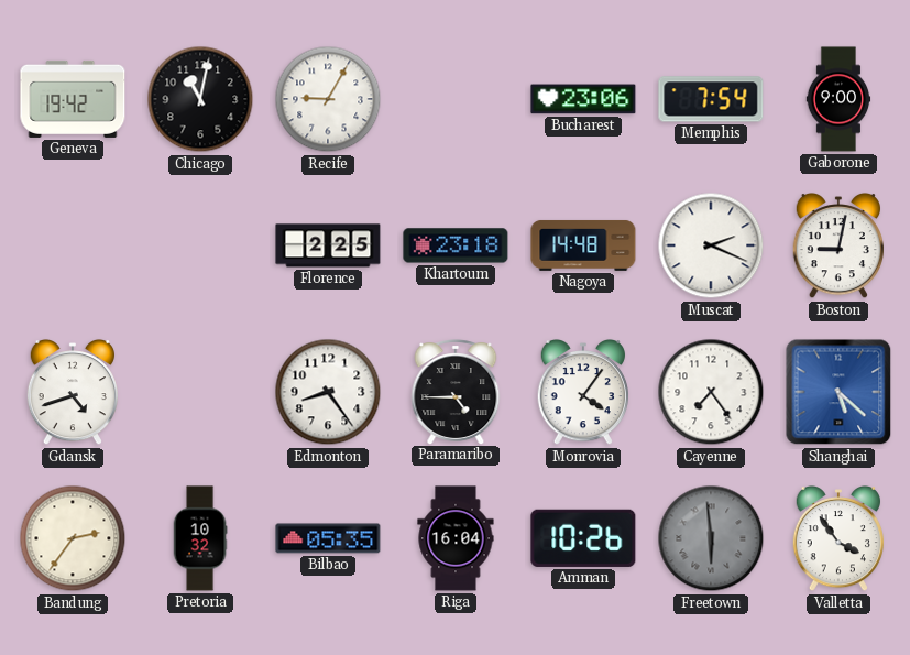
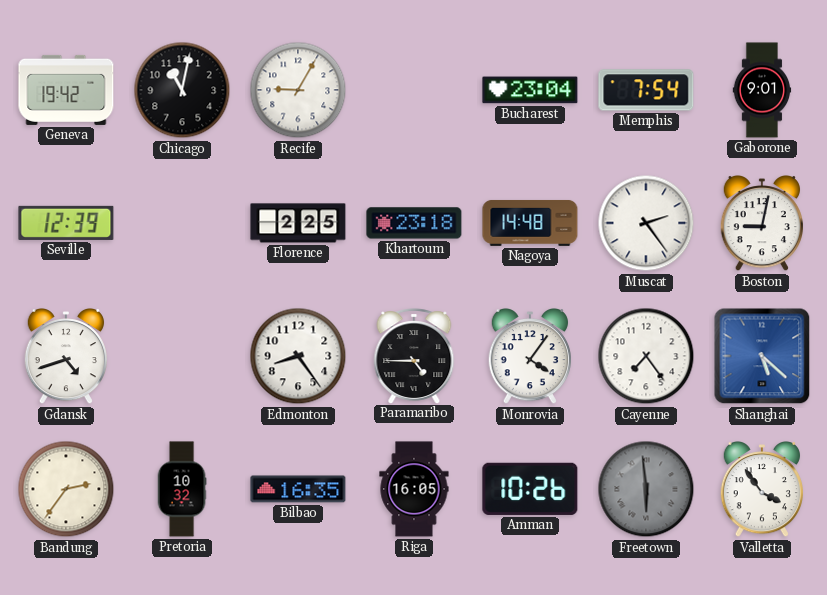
Bucharest: 23:06 -> 23:04
Gaborone: 9:00 -> 9:01
Seville: none -> 12:39
Muscat: 2:19 -> 2:24
Bilbao: 05:35 -> 16:35
Riga: 16:04 -> 16:05
